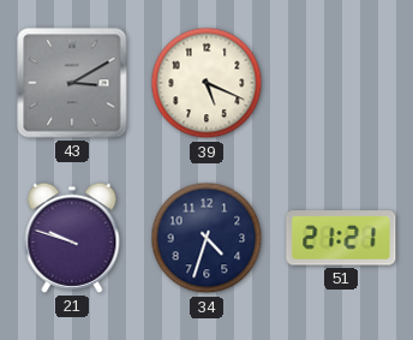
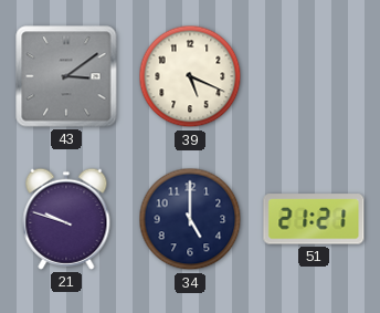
43: 3:10 -> 3:09
34: 4:33 -> 5:00
